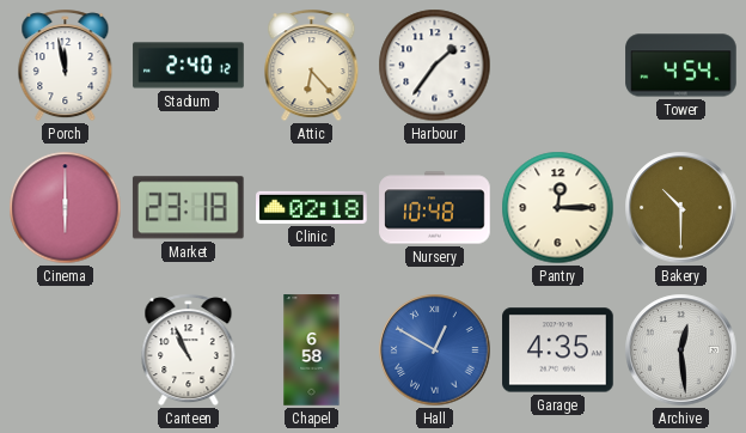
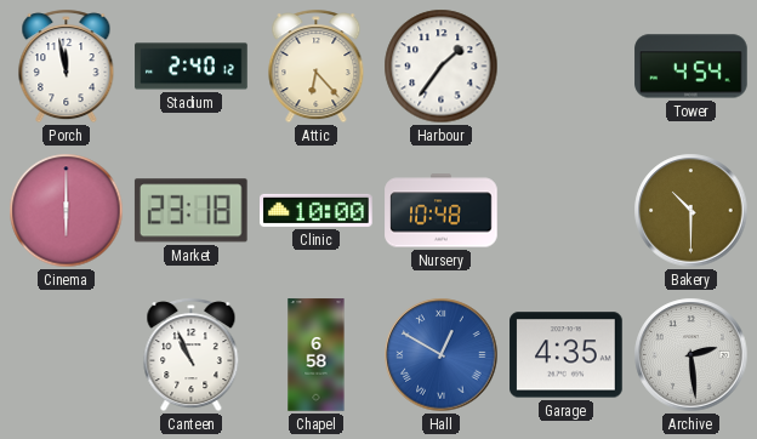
Clinic: 02:18 -> 10:00
Pantry: 12:15 -> none
Archive: 12:29 -> 2:29
